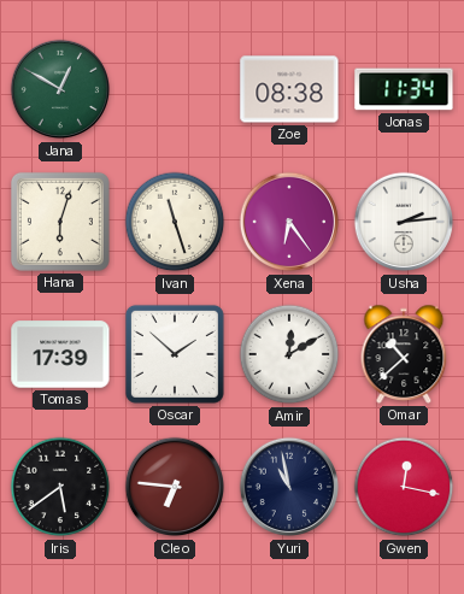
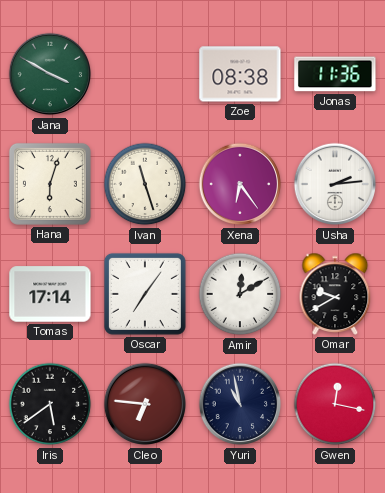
Jana: 12:50 -> 3:50
Jonas: 11:34 -> 11:36
Tomas: 17:39 -> 17:14
Oscar: 1:52 -> 7:06
Omar: 10:38 -> 9:40
